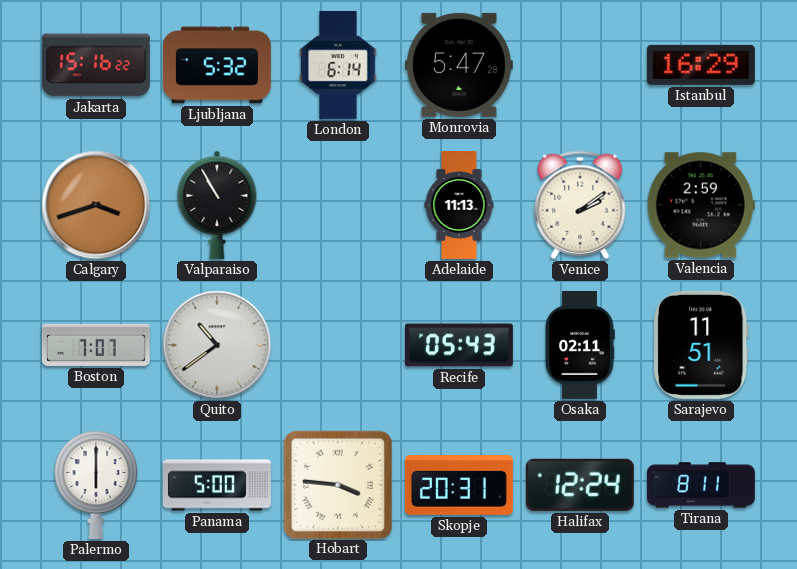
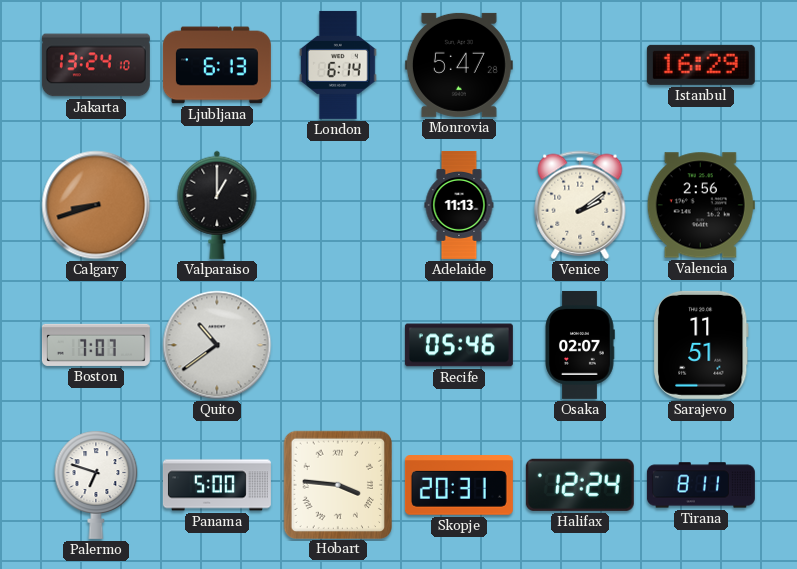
Jakarta: 15:16 -> 13:24
Ljubljana: 5:32 -> 6:13
Calgary: 3:42 -> 8:42
Valparaiso: 10:55 -> 1:00
Valencia: 2:59 -> 2:56
Recife: 05:43 -> 05:46
Osaka: 02:11 -> 02:07
Palermo: 6:00 -> 6:48
